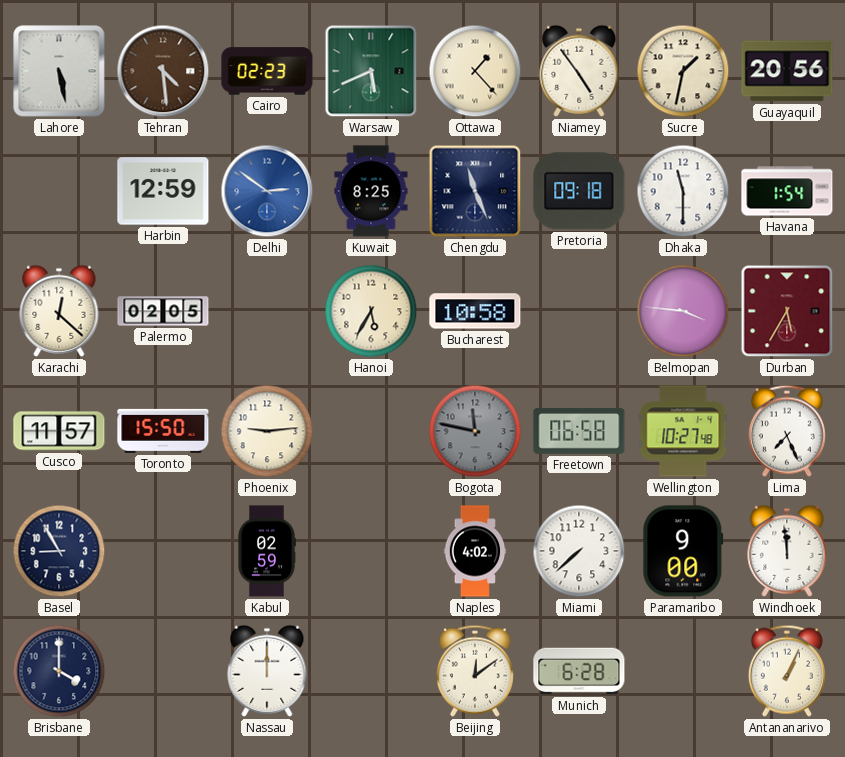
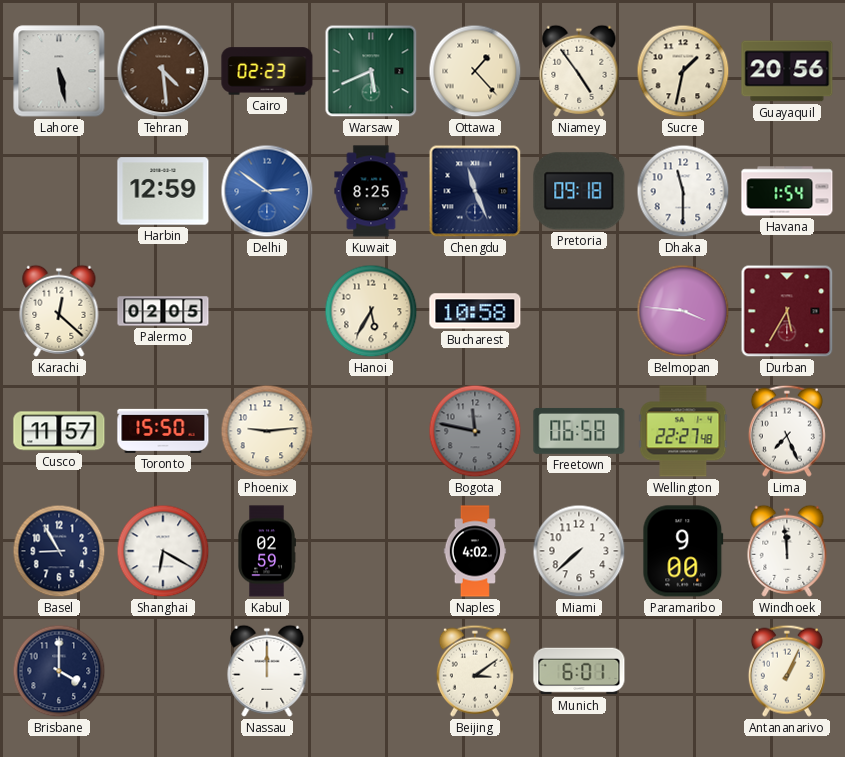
Wellington: 10:27 -> 22:27
Shanghai: none -> 6:20
Beijing: 12:09 -> 3:09
Munich: 6:28 -> 6:01
